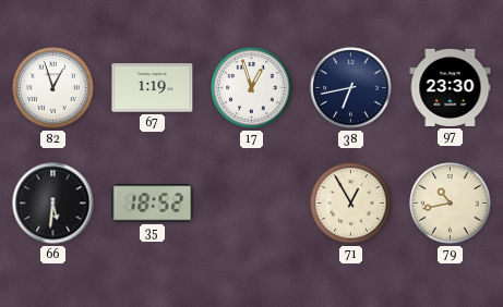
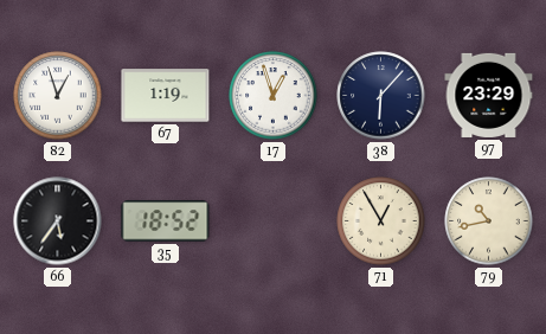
38: 6:43 -> 6:07
97: 23:30 -> 23:29
66: 5:31 -> 5:36
